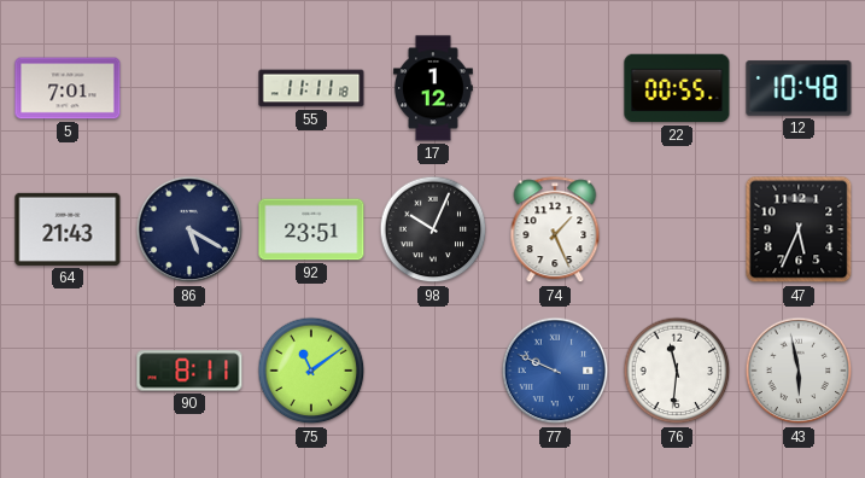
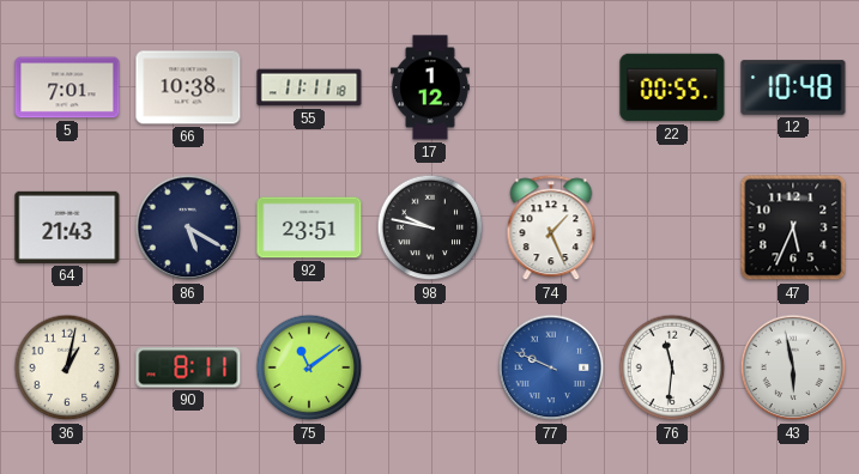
66: none -> 10:38
98: 10:04 -> 9:47
36: none -> 1:02
